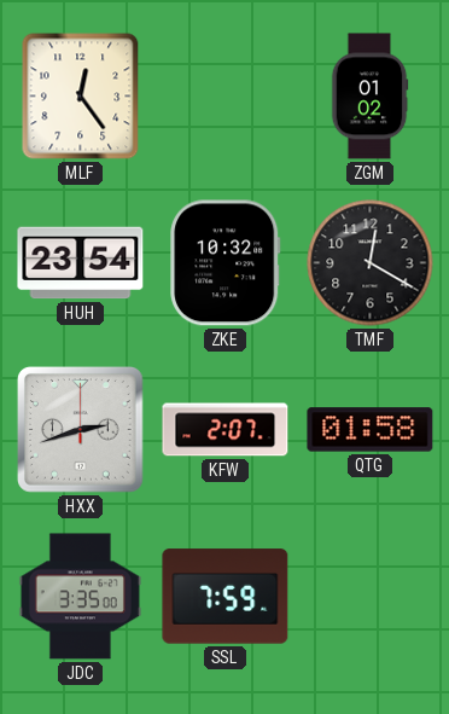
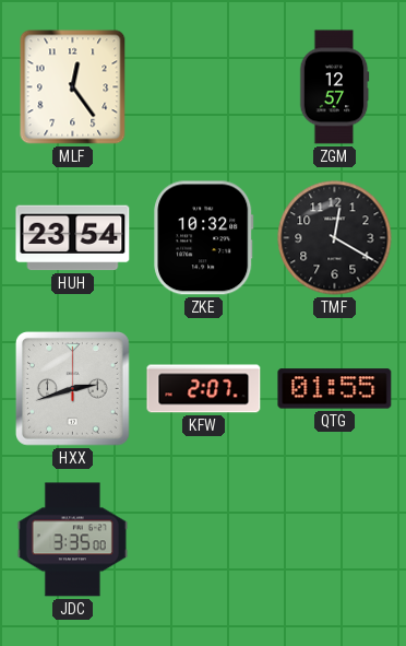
ZGM: 01:02 -> 12:57
QTG: 01:58 -> 01:55
SSL: 7:59 -> none
